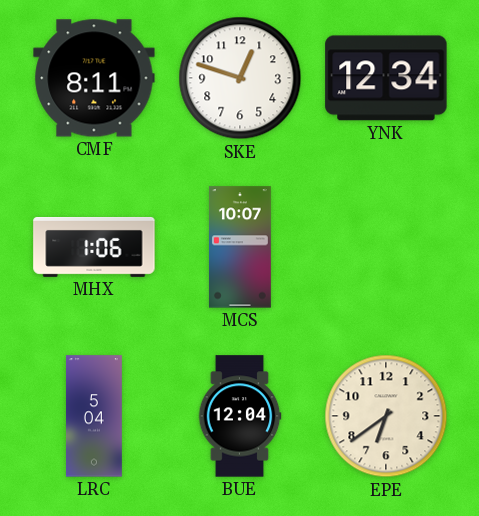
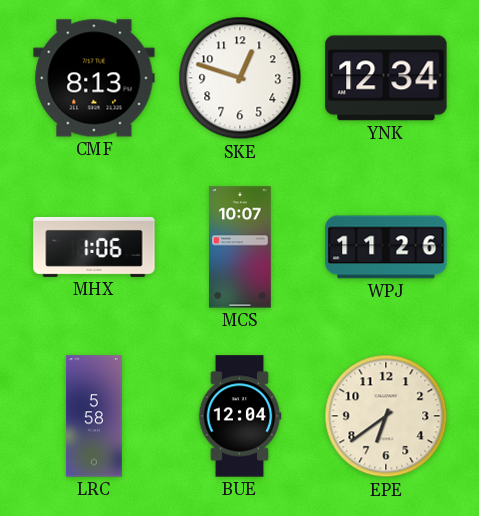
CMF: 8:11 -> 8:13
WPJ: none -> 11:26
LRC: 5:04 -> 5:58
